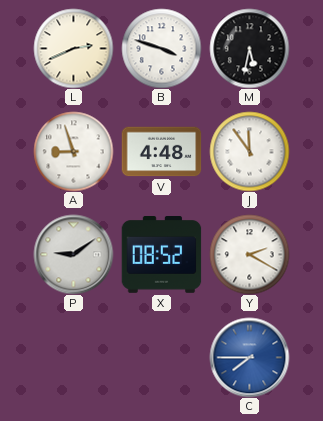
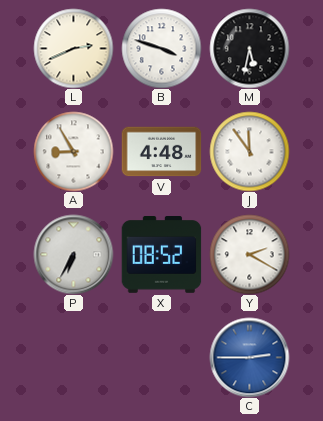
A: 8:57 -> 8:55
P: 9:09 -> 6:35
C: 7:45 -> 2:45
